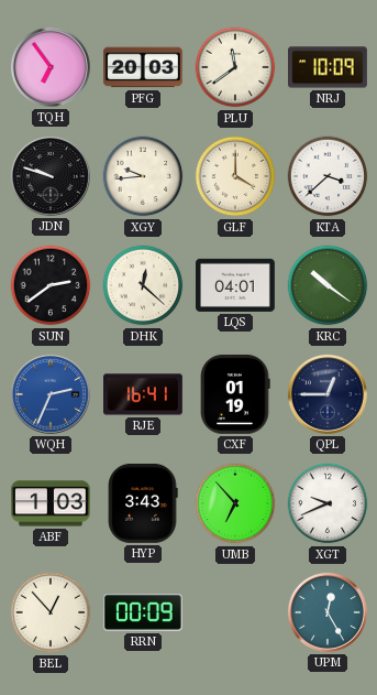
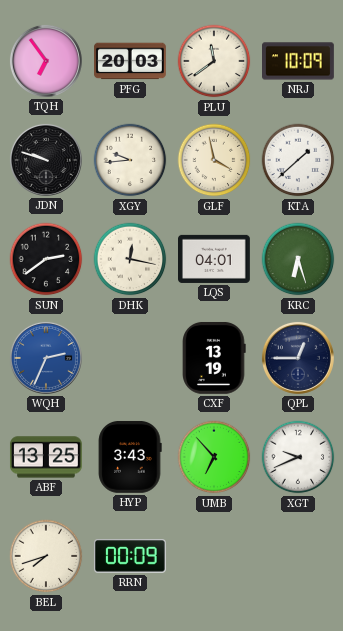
GLF: 4:00 -> 3:58
KTA: 3:38 -> 1:38
DHK: 12:22 -> 12:17
KRC: 10:21 -> 6:27
RJE: 16:41 -> none
CXF: 01:19 -> 13:19
ABF: 1:03 -> 13:25
BEL: 12:53 -> 7:42
UPM: 12:25 -> none
